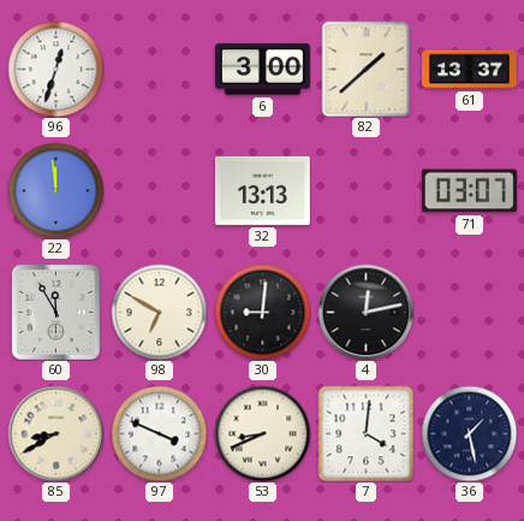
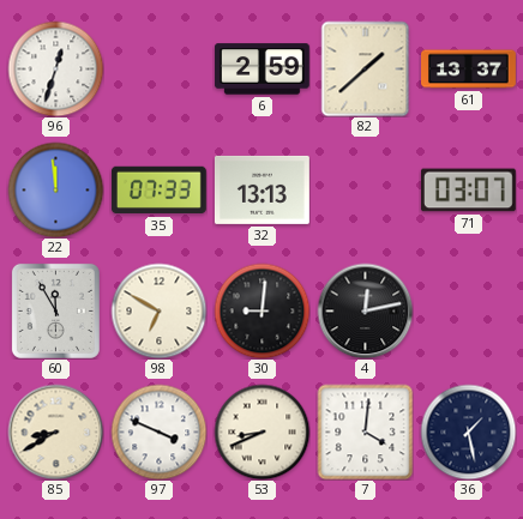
6: 3:00 -> 2:59
35: none -> 07:33
